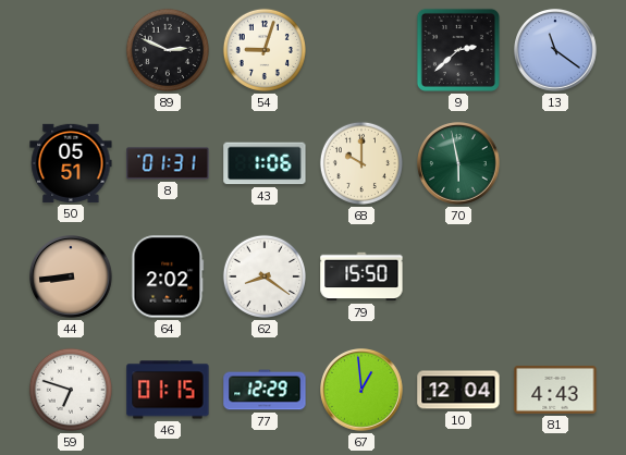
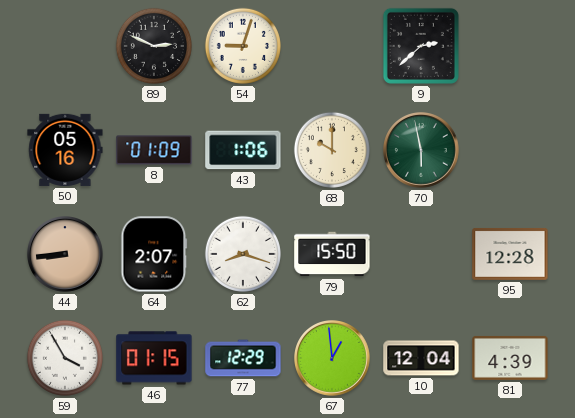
13: 11:21 -> none
50: 05:51 -> 05:16
8: 01:31 -> 01:09
64: 2:02 -> 2:07
62: 8:21 -> 8:18
95: none -> 12:28
59: 6:48 -> 3:55
81: 4:43 -> 4:39
